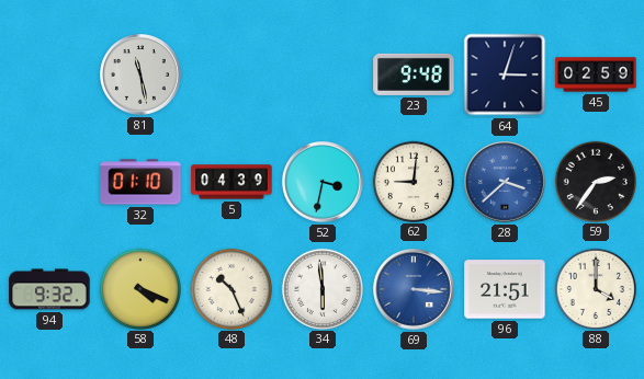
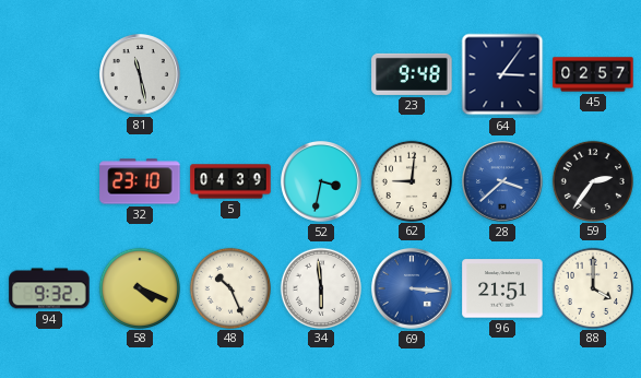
64: 3:03 -> 3:06
45: 02:59 -> 02:57
32: 01:10 -> 23:10
